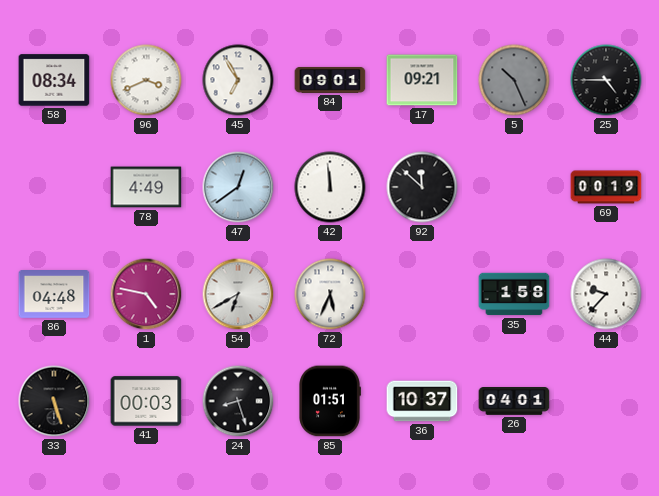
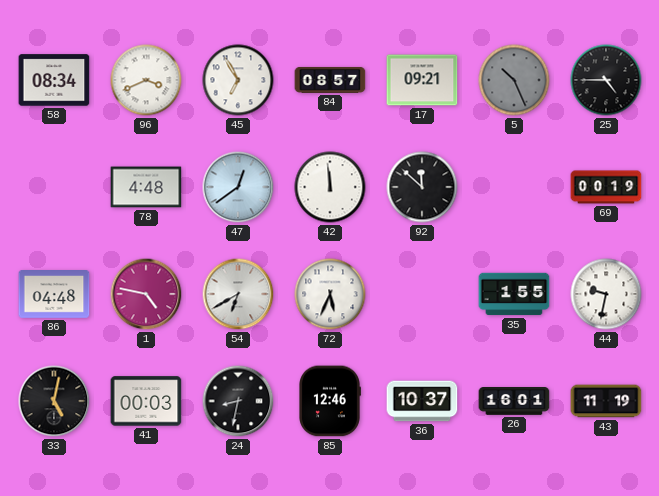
84: 09:01 -> 08:57
78: 4:49 -> 4:48
35: 1:58 -> 1:55
44: 9:37 -> 9:32
33: 5:27 -> 5:02
24: 8:27 -> 8:32
85: 01:51 -> 12:46
26: 04:01 -> 16:01
43: none -> 11:19
